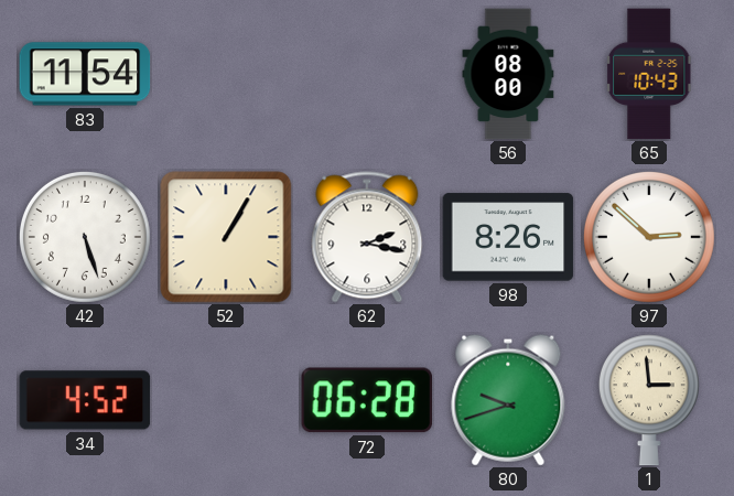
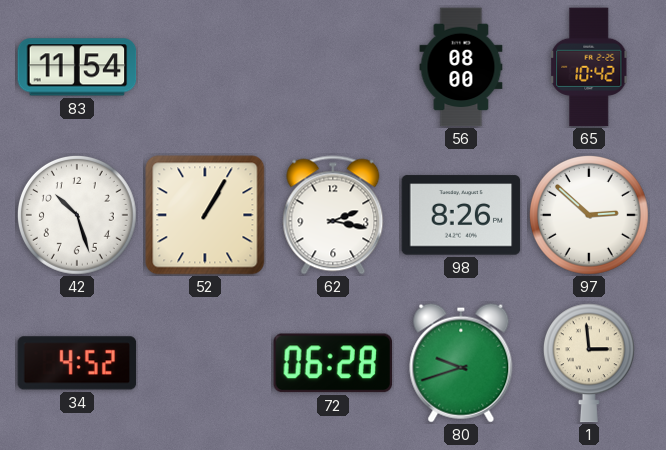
65: 10:43 -> 10:42
42: 5:27 -> 10:27
